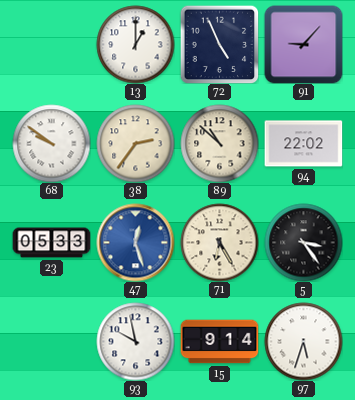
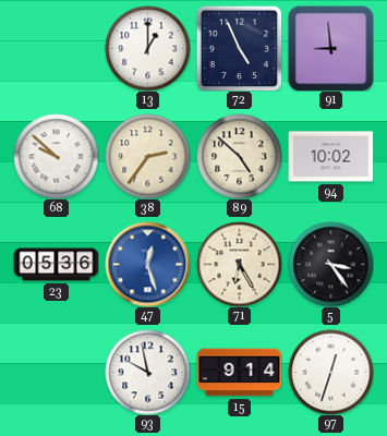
91: 9:07 -> 8:59
68: 9:51 -> 9:52
89: 10:52 -> 4:52
94: 22:02 -> 10:02
23: 05:33 -> 05:36
97: 5:33 -> 12:33
